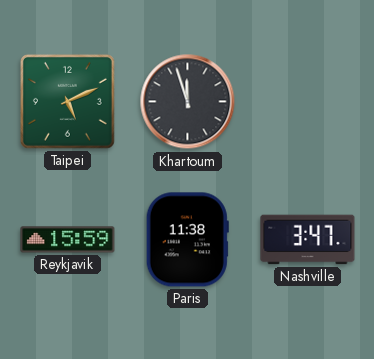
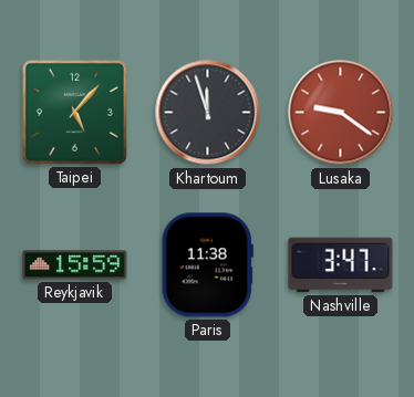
Taipei: 5:11 -> 5:07
Lusaka: none -> 9:21
